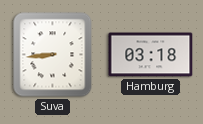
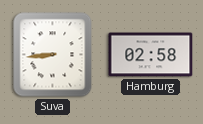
Hamburg: 03:18 -> 02:58
